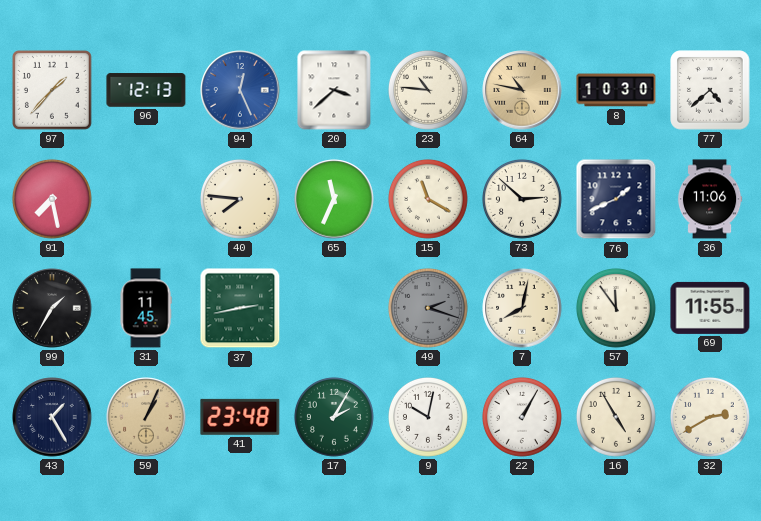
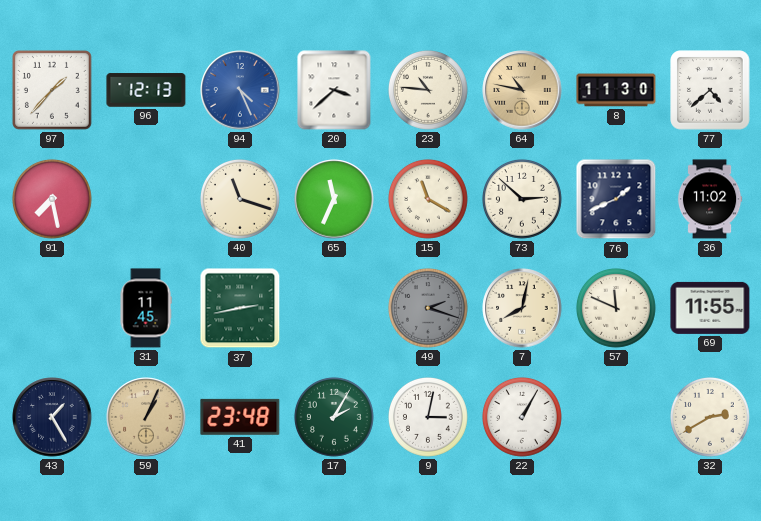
94: 12:26 -> 4:26
8: 10:30 -> 11:30
40: 7:46 -> 11:18
36: 11:06 -> 11:02
99: 1:35 -> none
57: 11:54 -> 11:49
9: 10:02 -> 3:02
16: 4:55 -> none
